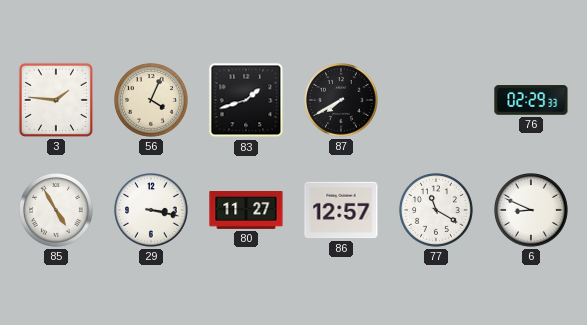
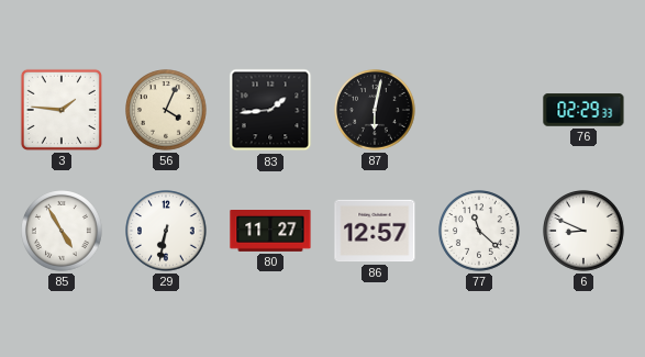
83: 1:42 -> 1:44
87: 7:40 -> 6:02
29: 3:17 -> 6:32
77: 11:20 -> 11:22
